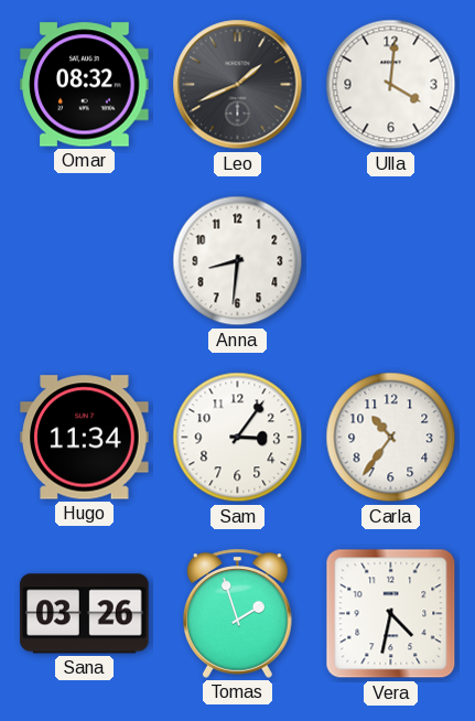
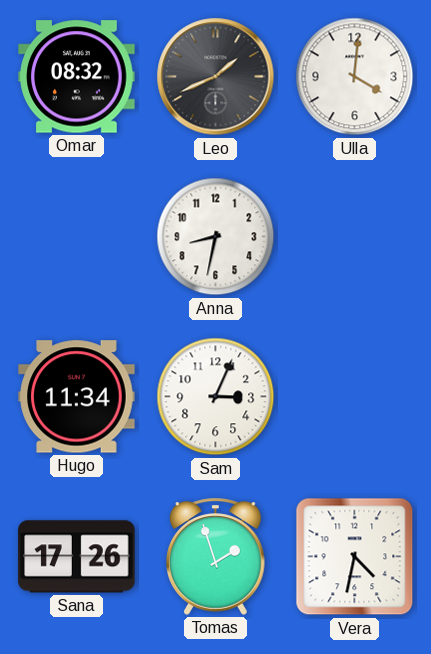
Anna: 8:31 -> 8:32
Sam: 3:06 -> 3:04
Carla: 10:36 -> none
Sana: 03:26 -> 17:26
